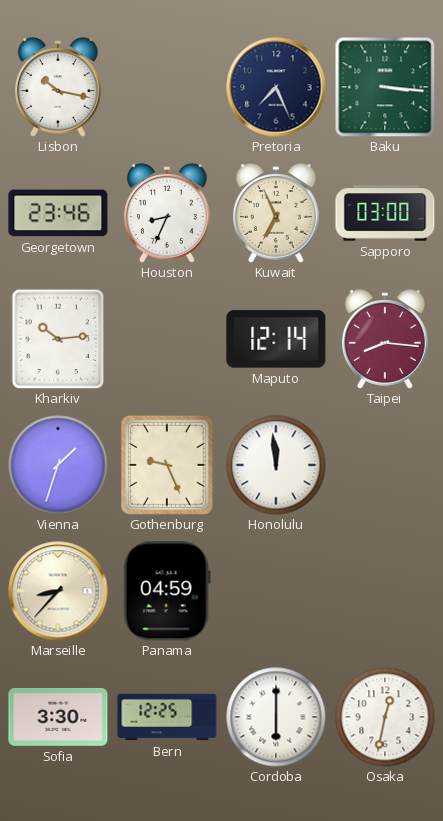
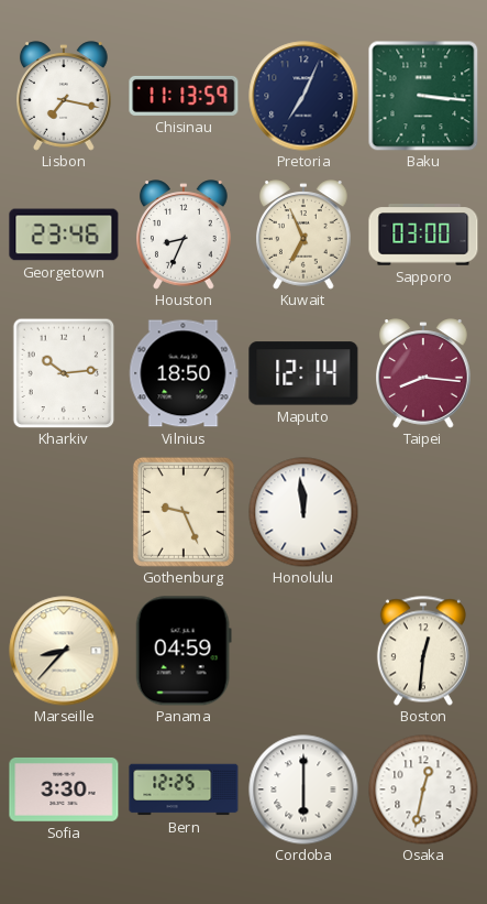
Lisbon: 10:17 -> 7:17
Chisinau: none -> 11:13
Pretoria: 7:26 -> 7:04
Vilnius: none -> 18:50
Vienna: 1:33 -> none
Boston: none -> 12:31
